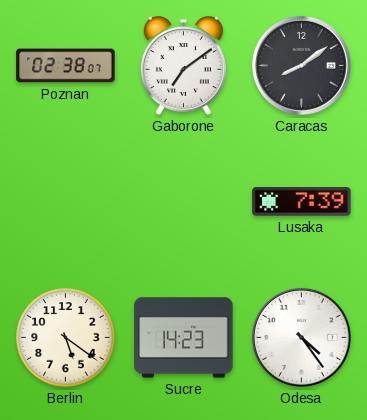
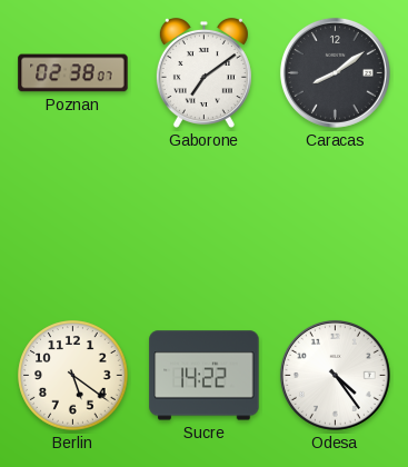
Lusaka: 7:39 -> none
Sucre: 14:23 -> 14:22
